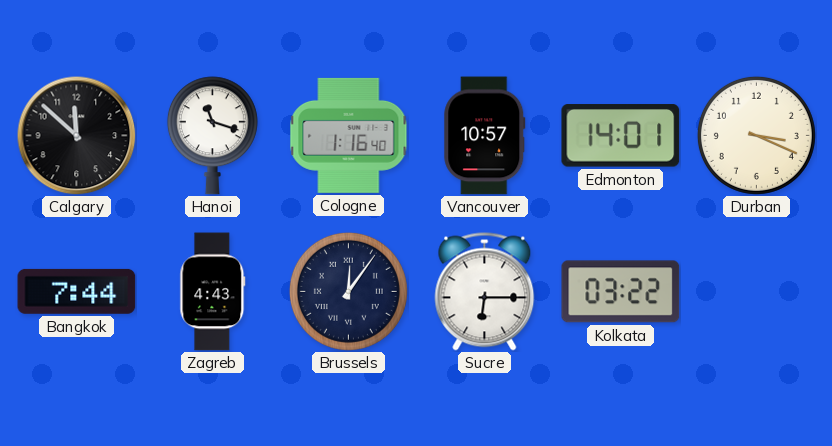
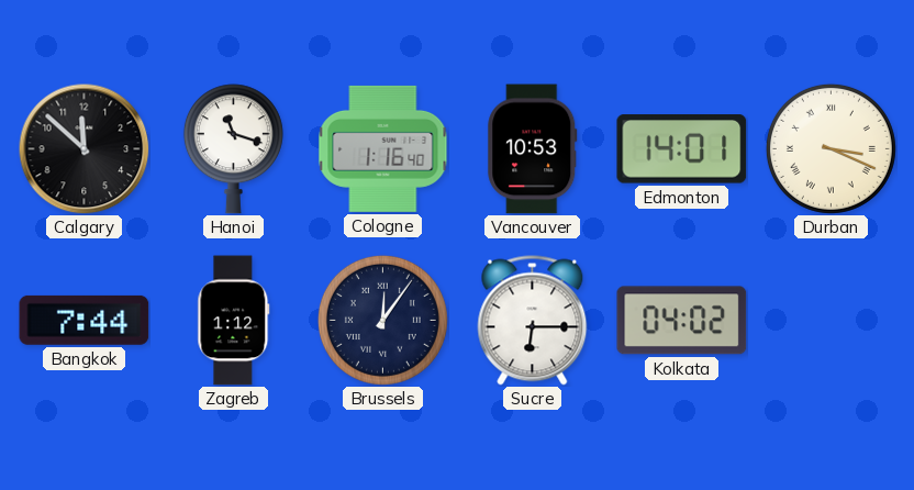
Vancouver: 10:57 -> 10:53
Durban numerals: Arabic -> Roman
Zagreb: 4:43 -> 1:12
Kolkata: 03:22 -> 04:02
